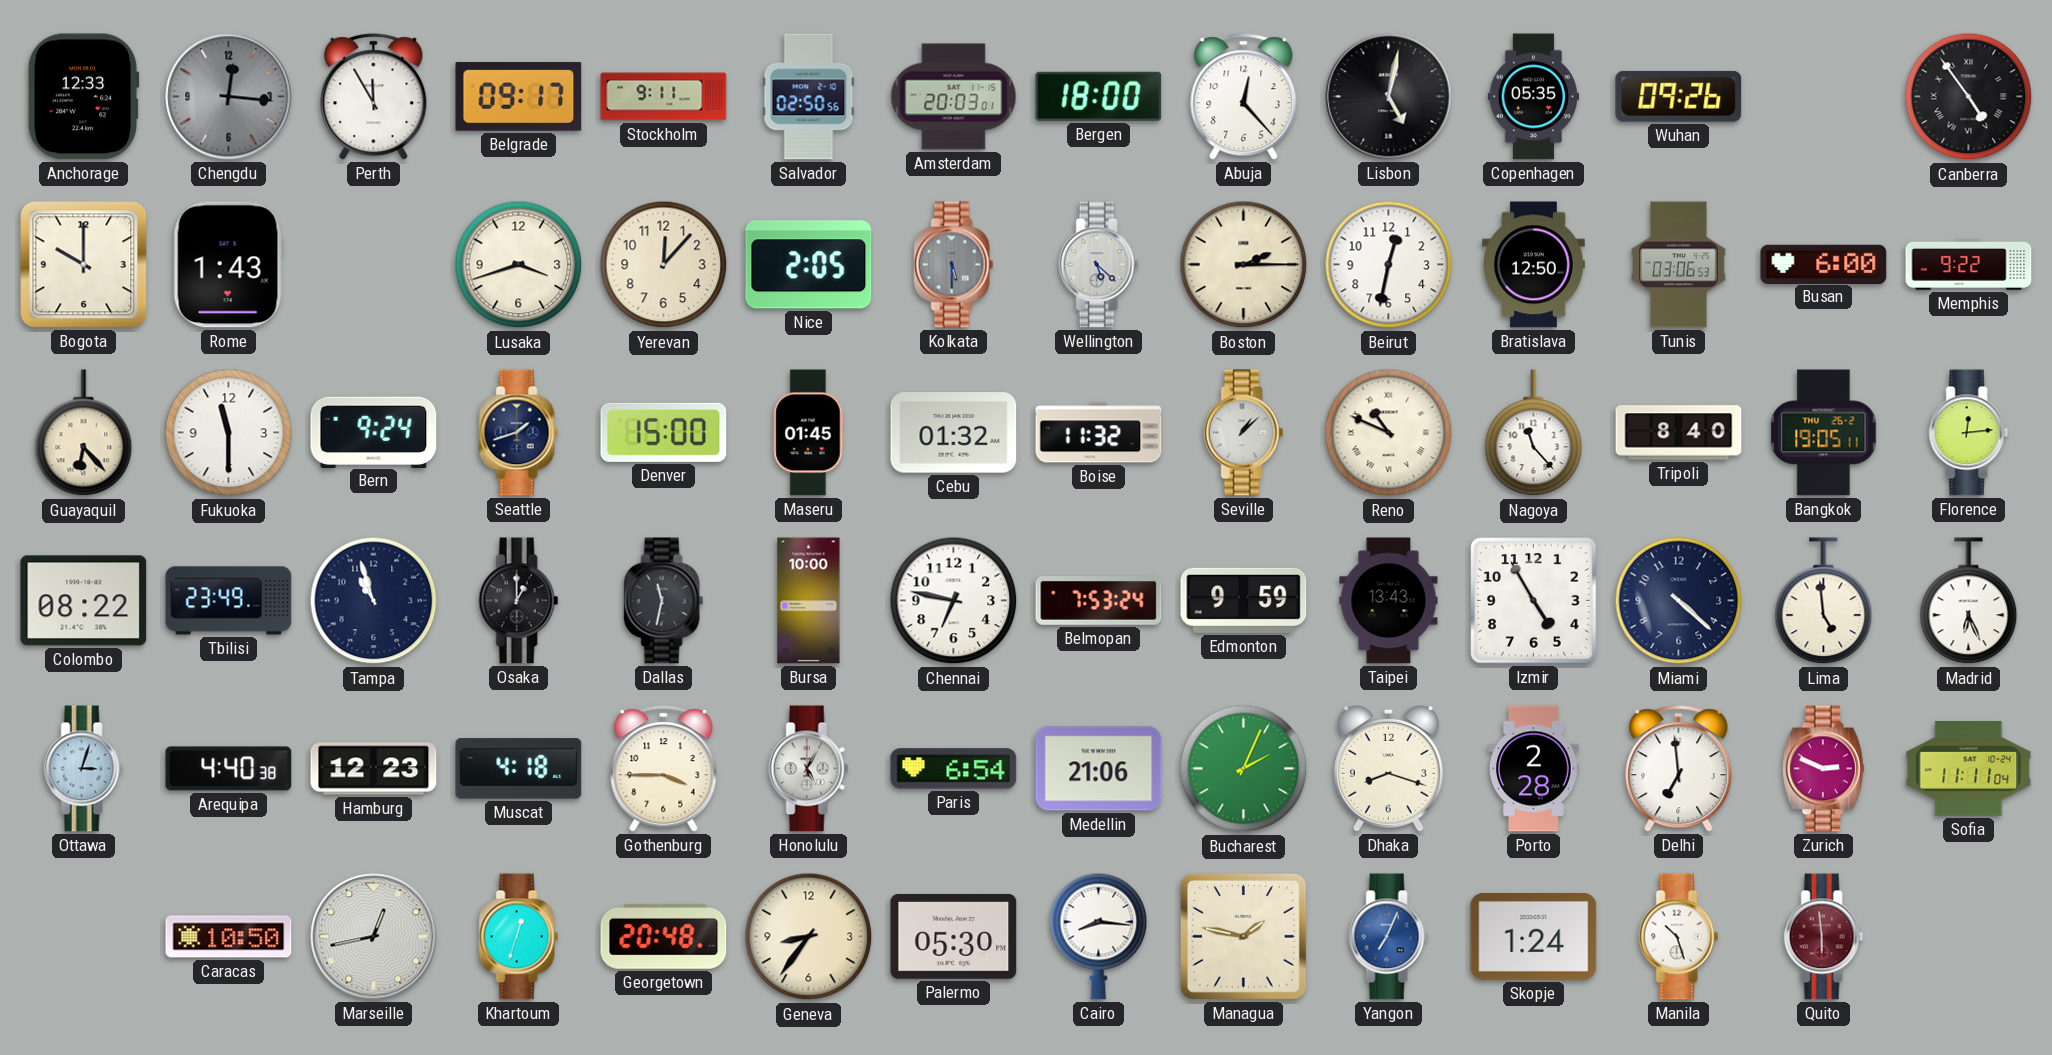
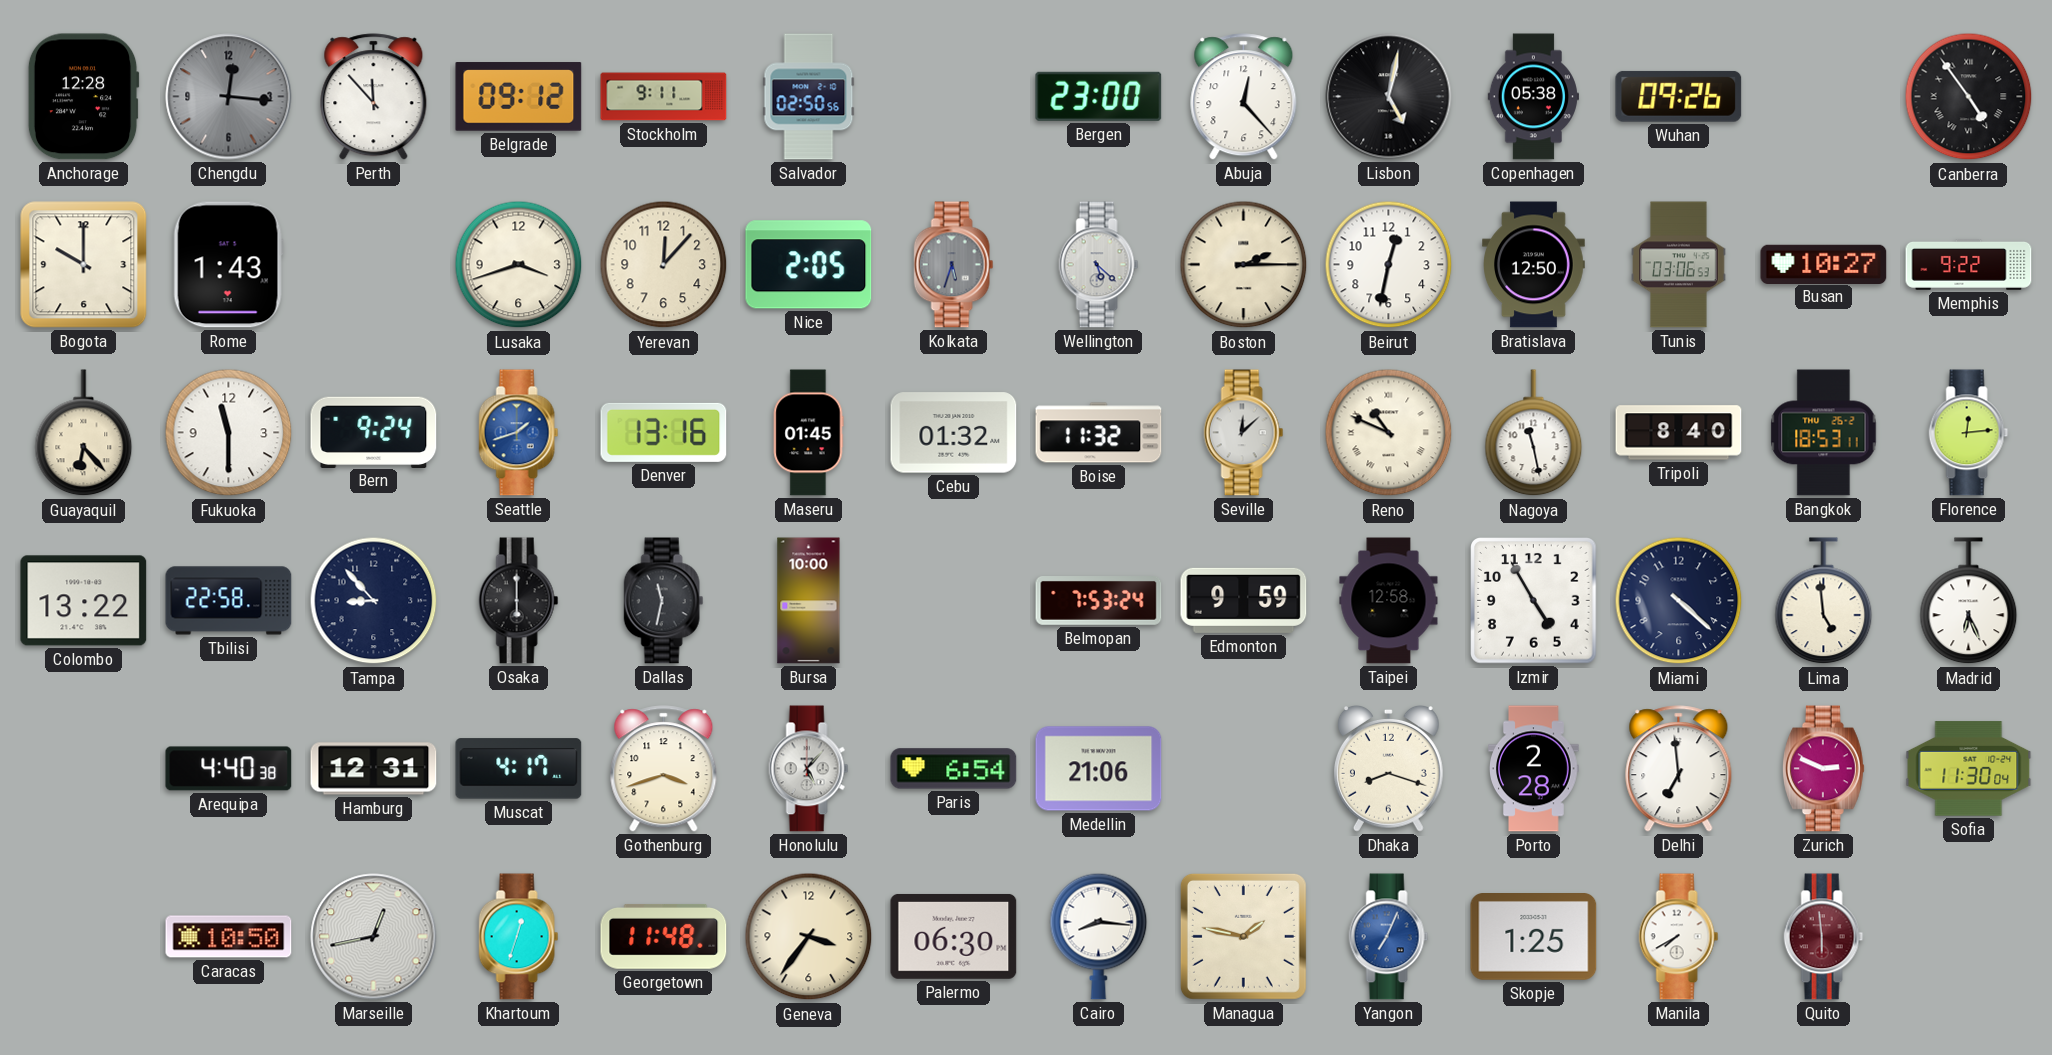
Anchorage: 12:33 -> 12:28
Perth: 11:55 -> 11:53
Belgrade: 09:17 -> 09:12
Amsterdam: 20:03 -> none
Bergen: 18:00 -> 23:00
Copenhagen: 05:35 -> 05:38
Kolkata: 5:30 -> 5:33
Busan: 6:00 -> 10:27
Seattle dial: navy -> blue
Denver: 15:00 -> 13:16
Seville: 1:08 -> 12:08
Nagoya: 11:23 -> 11:28
Bangkok: 19:05 -> 18:53
Colombo: 08:22 -> 13:22
Tbilisi: 23:49 -> 22:58
Tampa: 10:57 -> 8:53
Osaka: 1:00 -> 6:00
Chennai: 6:47 -> none
Taipei: 13:43 -> 12:58
Ottawa: 3:03 -> none
Hamburg: 12:23 -> 12:31
Muscat: 4:18 -> 4:17
Gothenburg: 3:45 -> 3:42
Honolulu: 5:05 -> 5:07
Bucharest: 2:04 -> none
Sofia: 11:11 -> 11:30
Georgetown: 20:48 -> 11:48
Geneva: 8:36 -> 3:36
Palermo: 05:30 -> 06:30
Skopje: 1:24 -> 1:25
Manila: 10:27 -> 7:40
